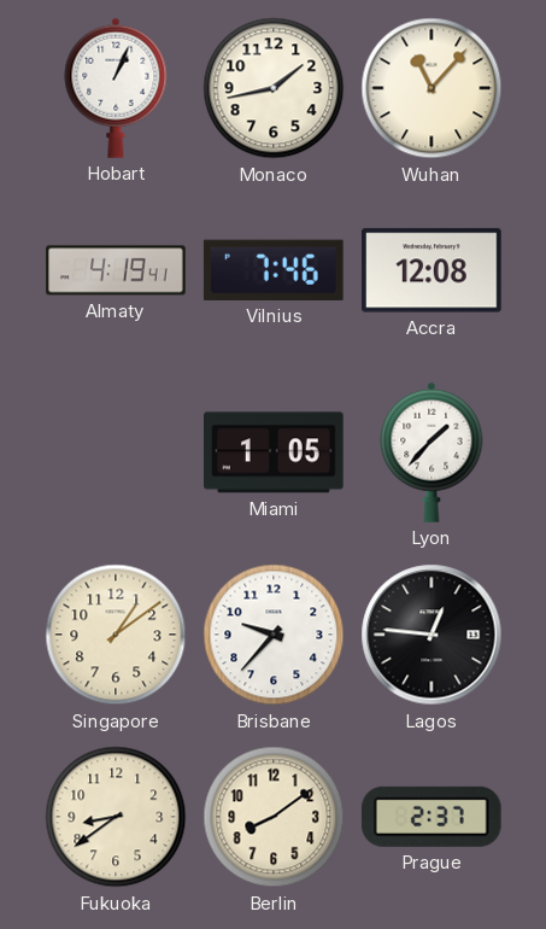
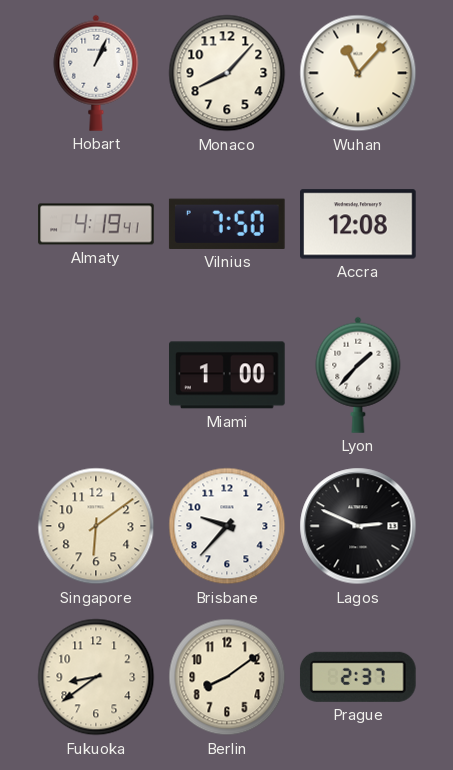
Monaco: 1:43 -> 8:07
Vilnius: 7:46 -> 7:50
Miami: 1:05 -> 1:00
Singapore: 1:09 -> 6:09
Lagos: 12:46 -> 2:49
